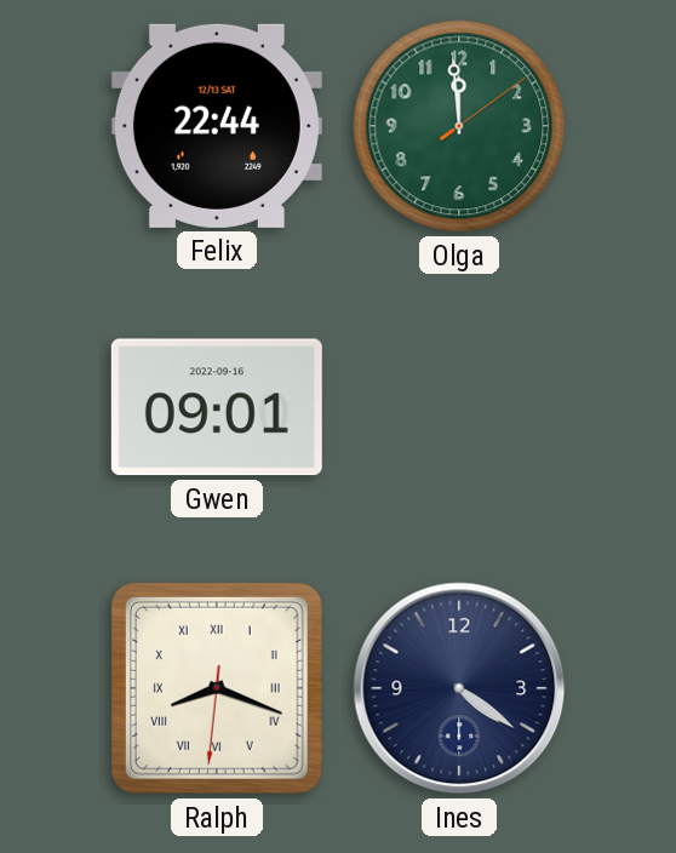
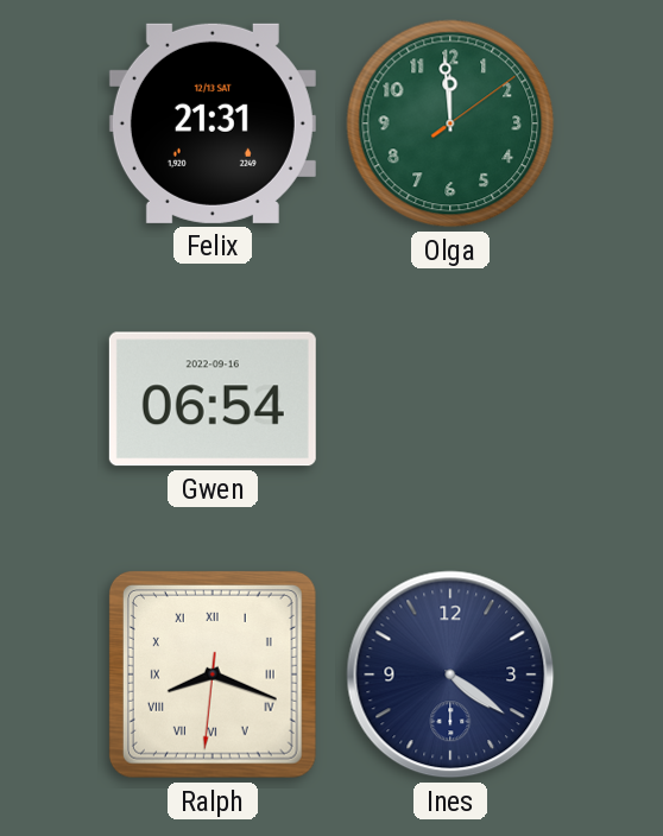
Felix: 22:44 -> 21:31
Gwen: 09:01 -> 06:54
